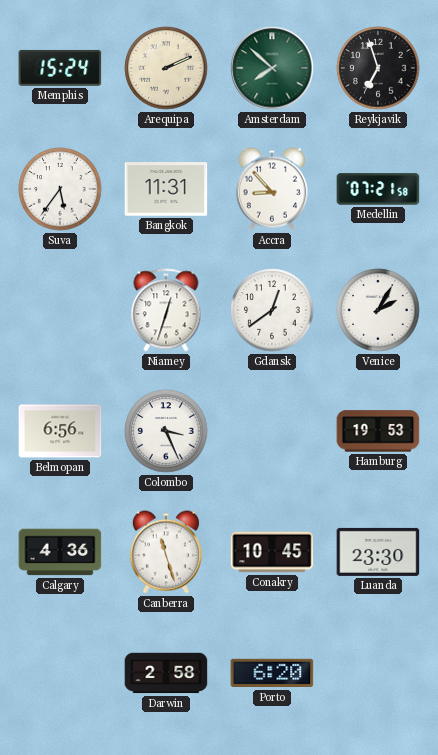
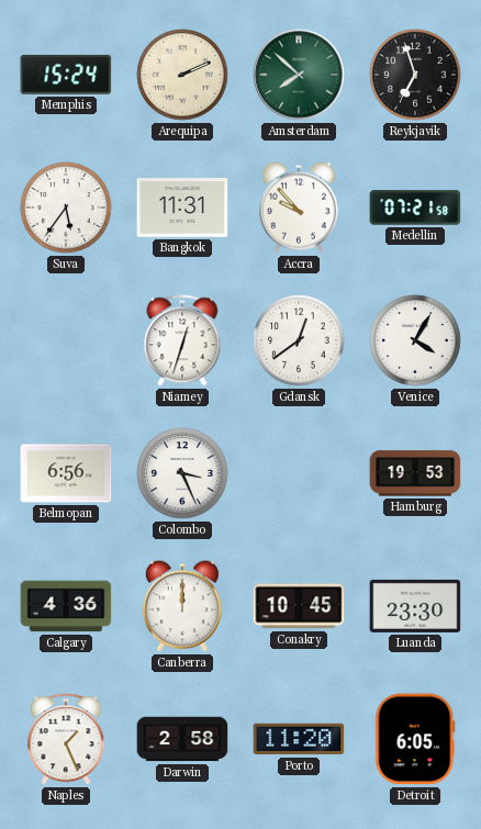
Accra: 8:53 -> 9:53
Venice: 2:05 -> 4:05
Canberra: 11:27 -> 12:00
Naples: none -> 1:26
Porto: 6:20 -> 11:20
Detroit: none -> 6:05
